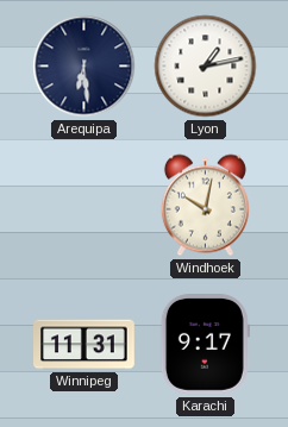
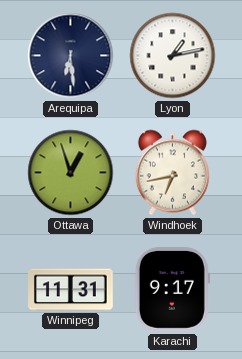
Ottawa: none -> 12:57
Windhoek: 10:02 -> 6:43
